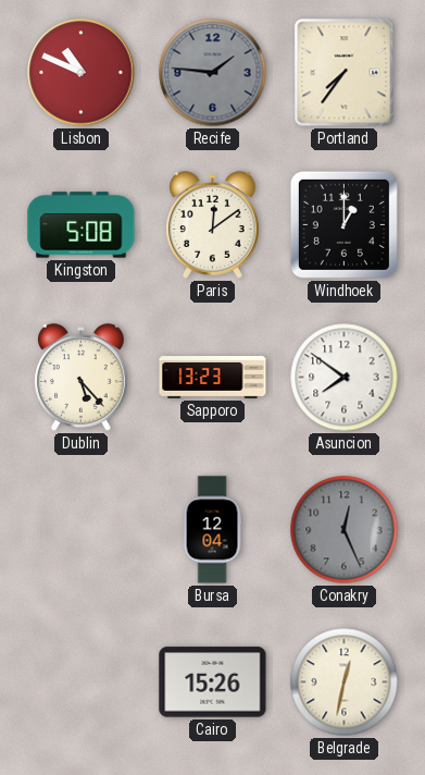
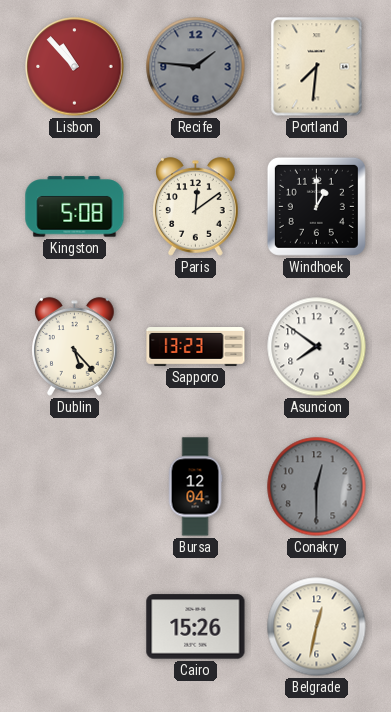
Lisbon: 10:49 -> 10:53
Portland: 7:36 -> 7:31
Conakry: 12:26 -> 12:30
